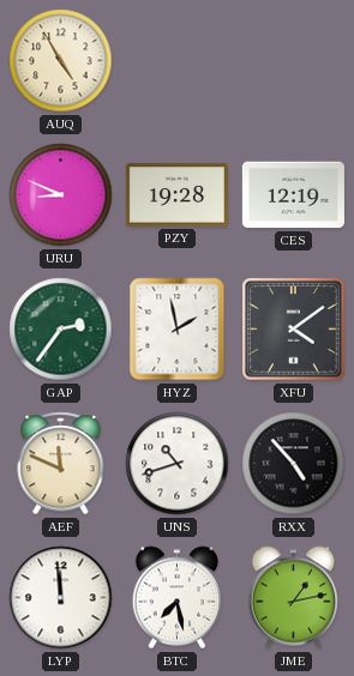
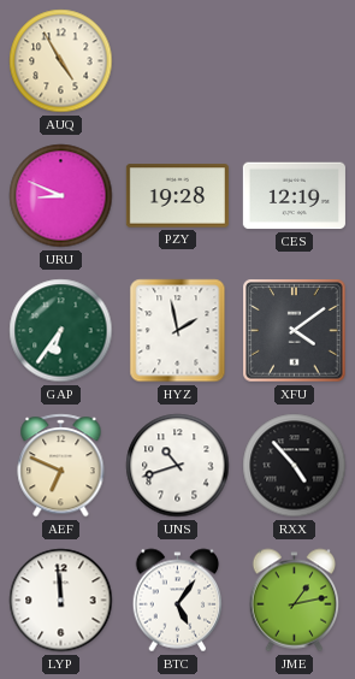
GAP: 2:36 -> 6:36
AEF: 11:49 -> 6:49
BTC: 7:28 -> 5:06
